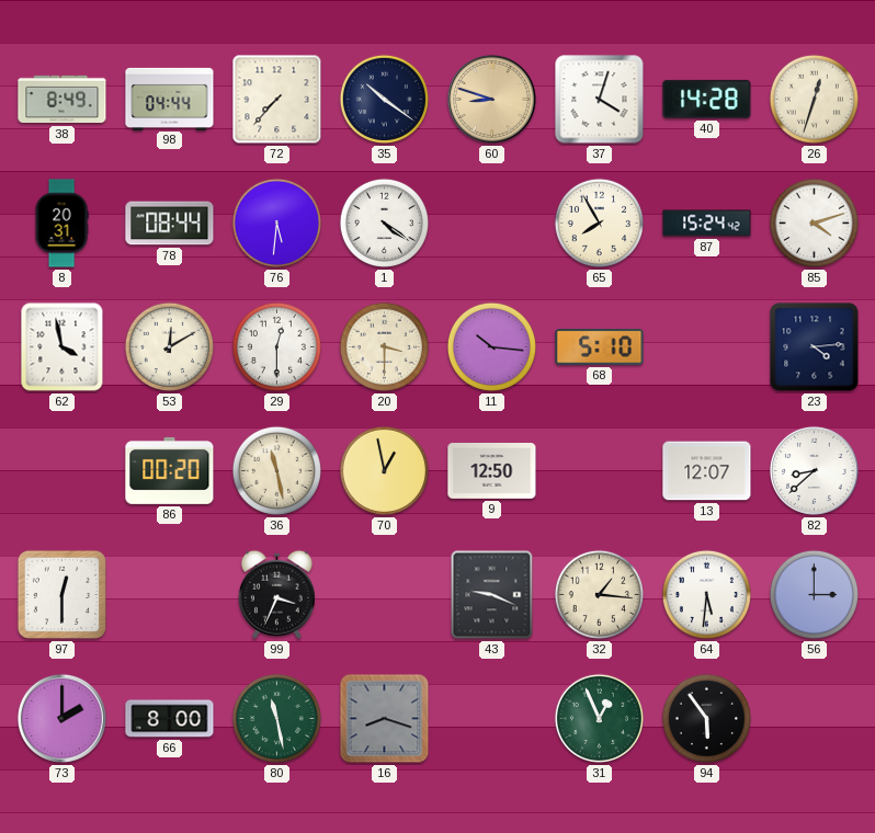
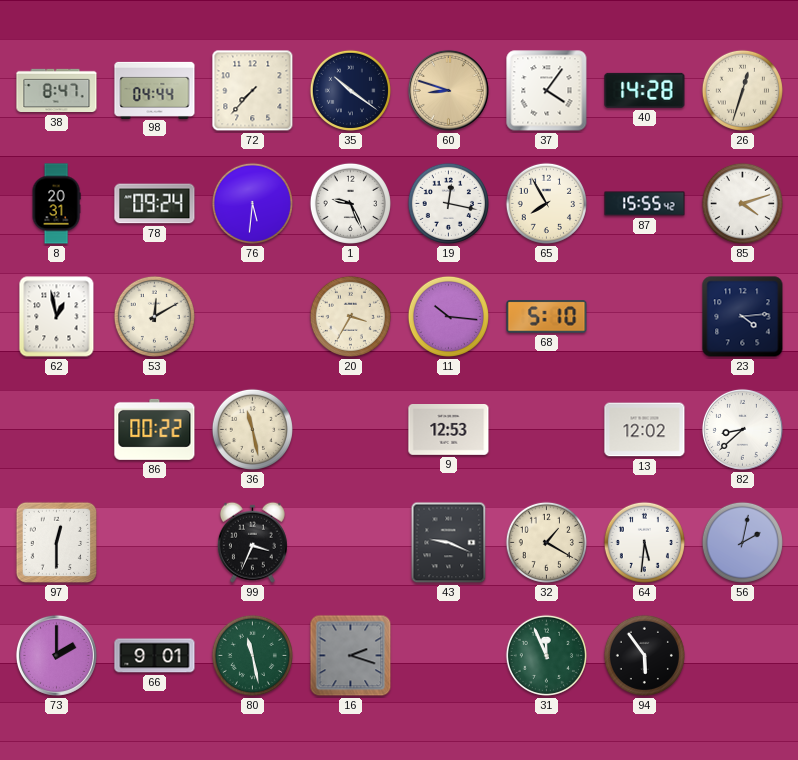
38: 8:49 -> 8:47
37: 4:03 -> 4:06
78: 08:44 -> 09:24
1: 4:21 -> 9:26
19: none -> 12:17
87: 15:24 -> 15:55
62: 3:58 -> 12:58
29: 12:30 -> none
20: 3:30 -> 3:35
86: 00:20 -> 00:22
70: 12:58 -> none
9: 12:50 -> 12:53
13: 12:07 -> 12:02
32: 1:16 -> 1:20
56: 3:00 -> 2:02
66: 8:00 -> 9:01
16: 8:18 -> 2:18
31: 12:56 -> 11:56
